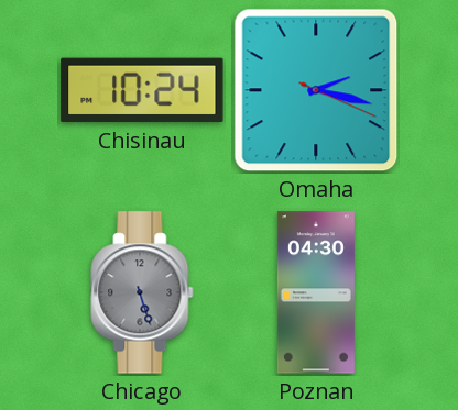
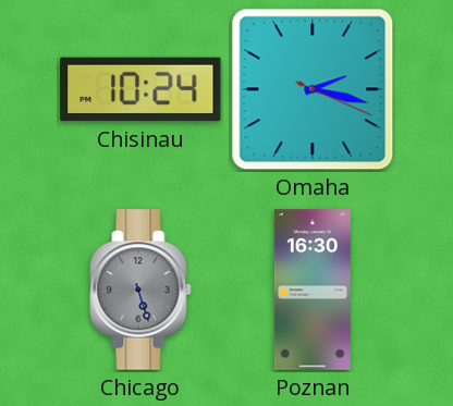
Poznan: 04:30 -> 16:30
